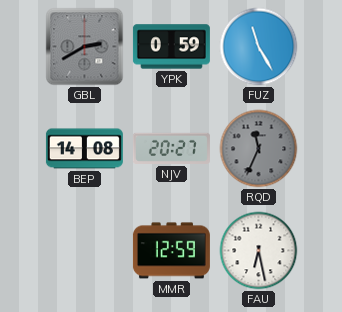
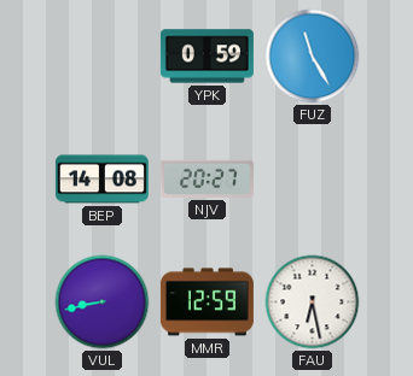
GBL: 2:40 -> none
RQD: 11:34 -> none
VUL: none -> 8:43
